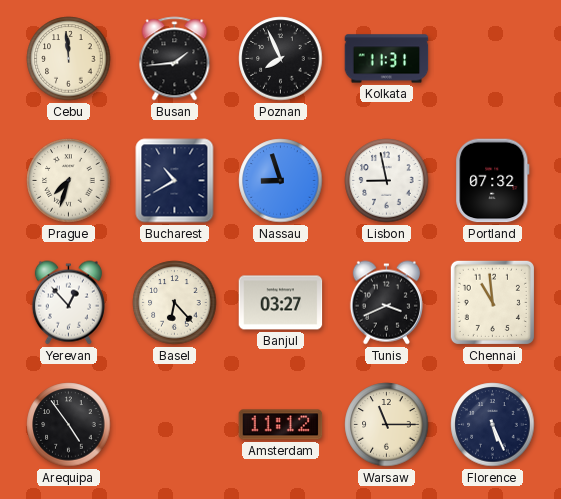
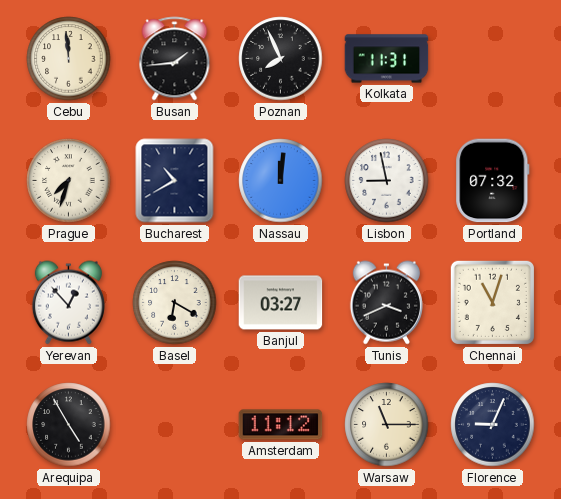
Nassau: 8:57 -> 12:01
Basel: 6:23 -> 6:20
Chennai: 10:59 -> 11:03
Arequipa: 4:54 -> 4:55
Florence: 5:26 -> 9:04
